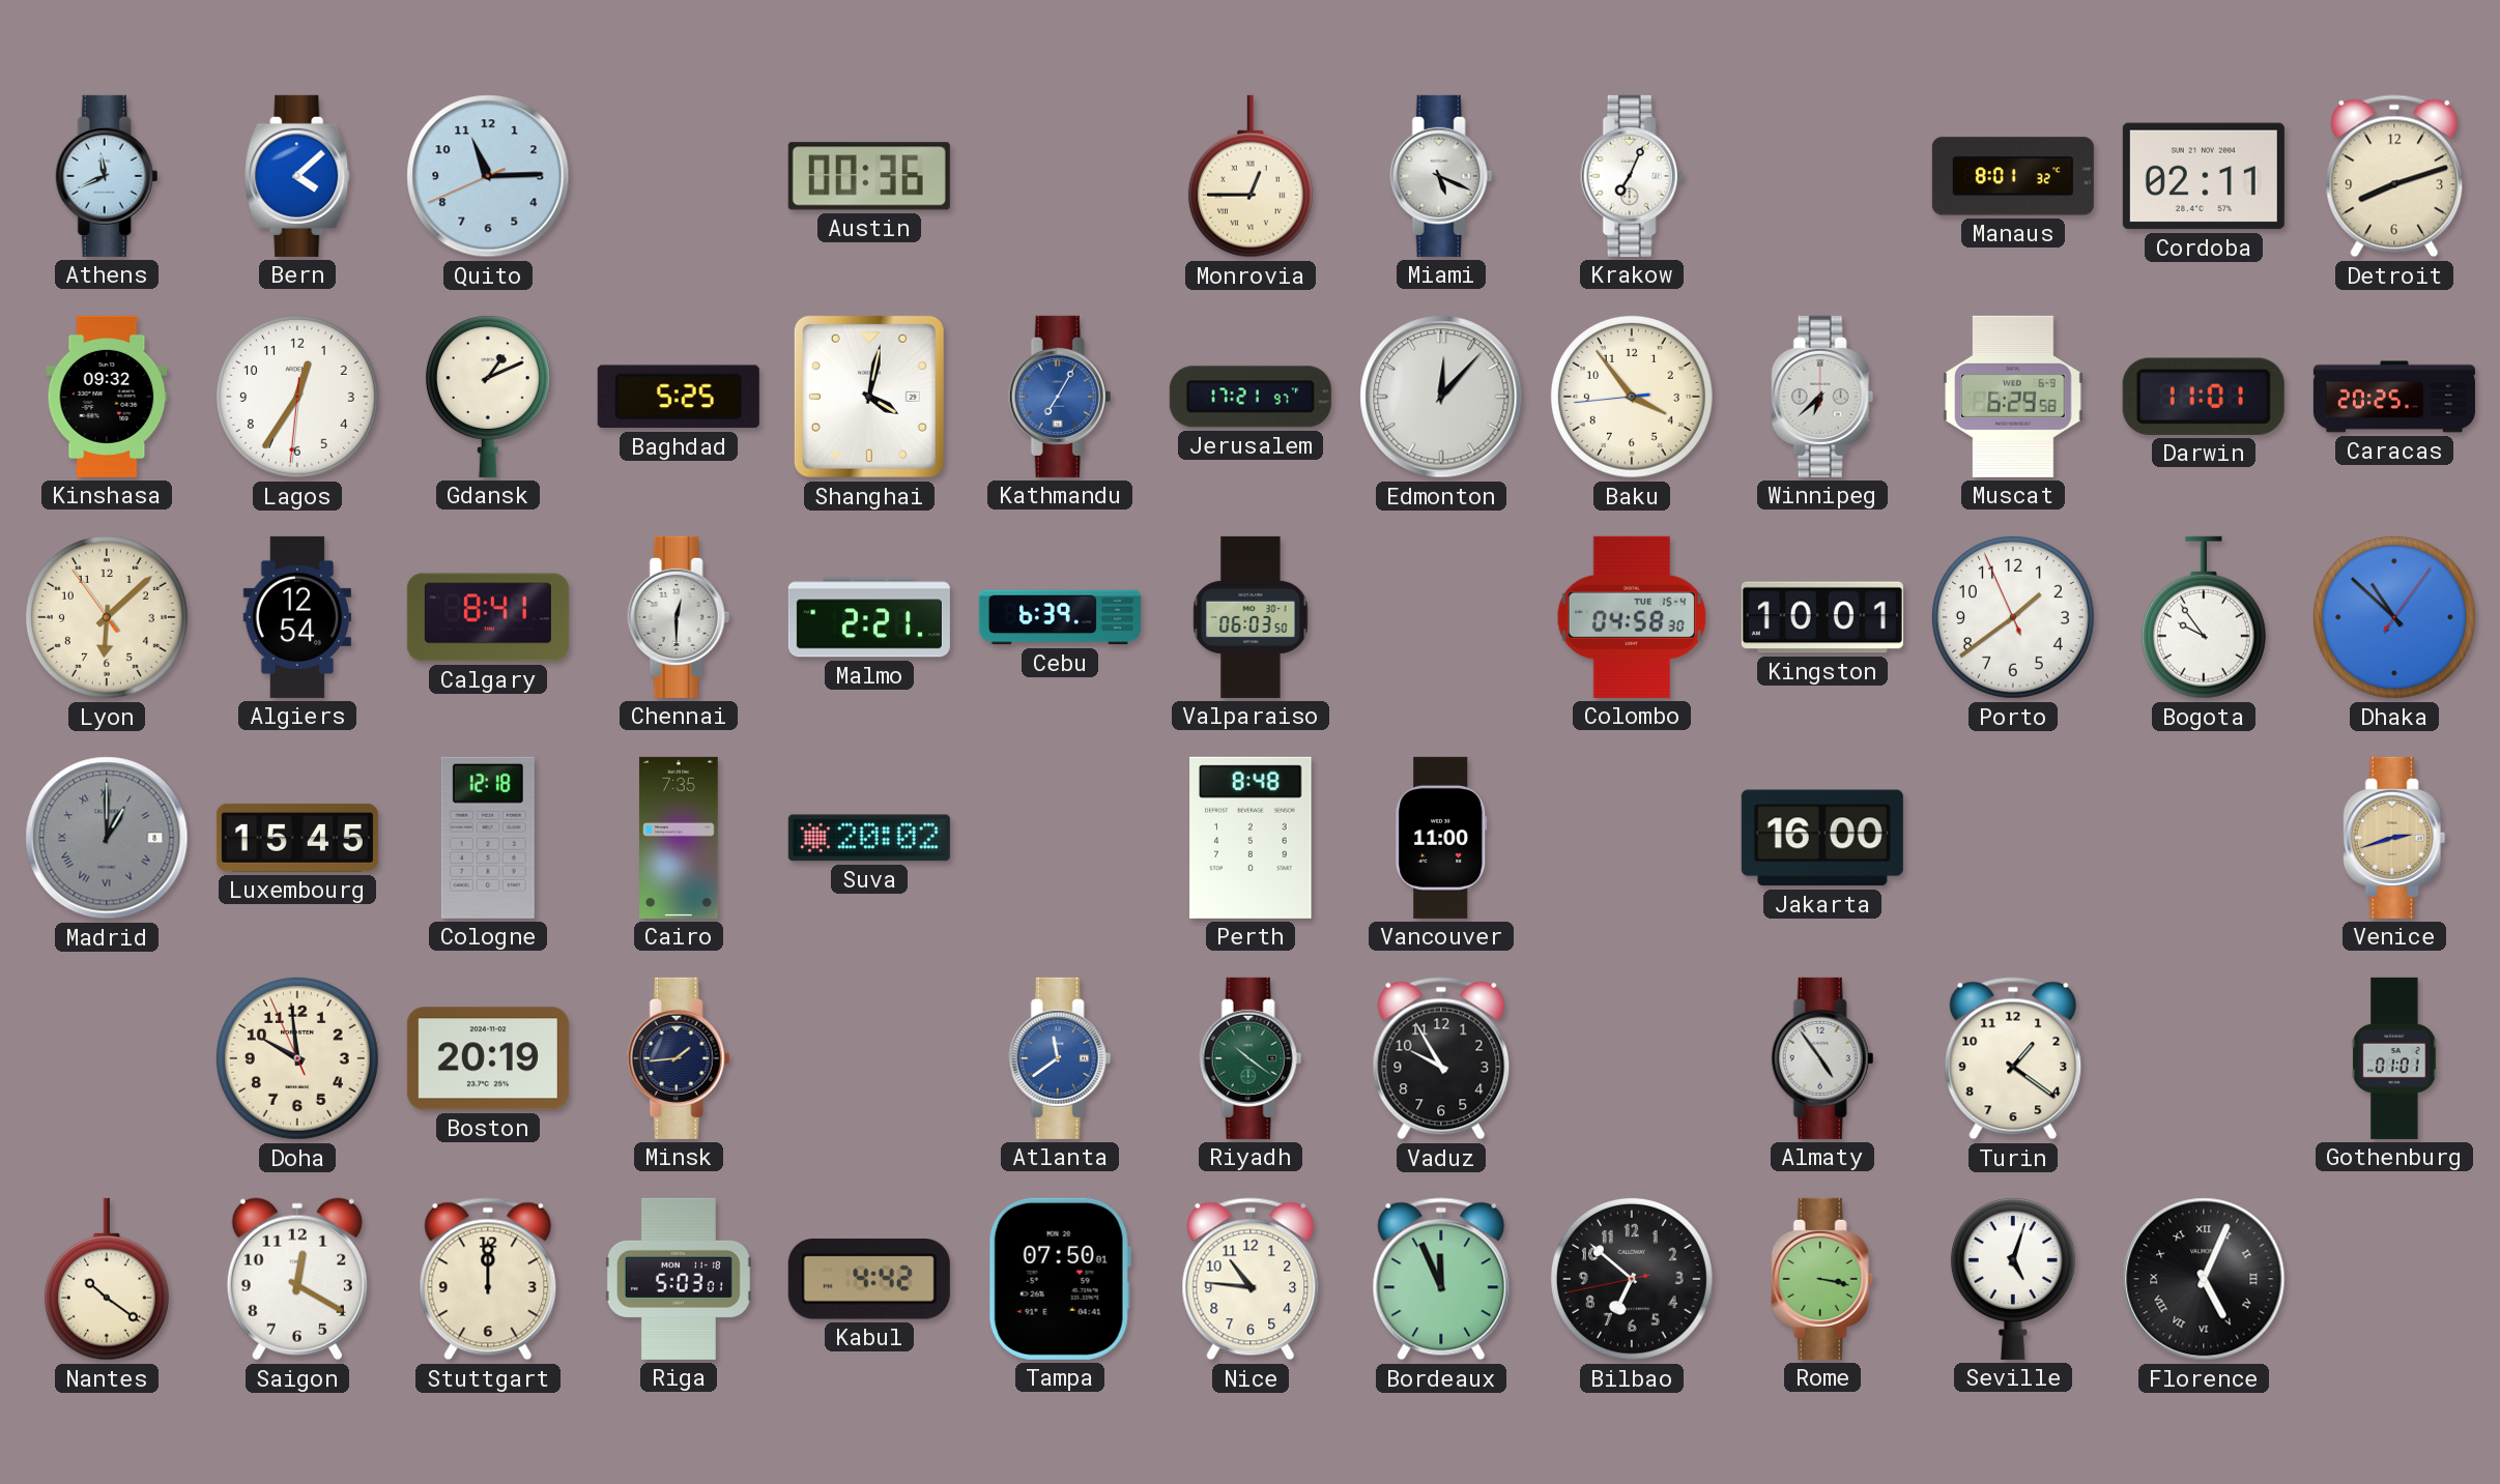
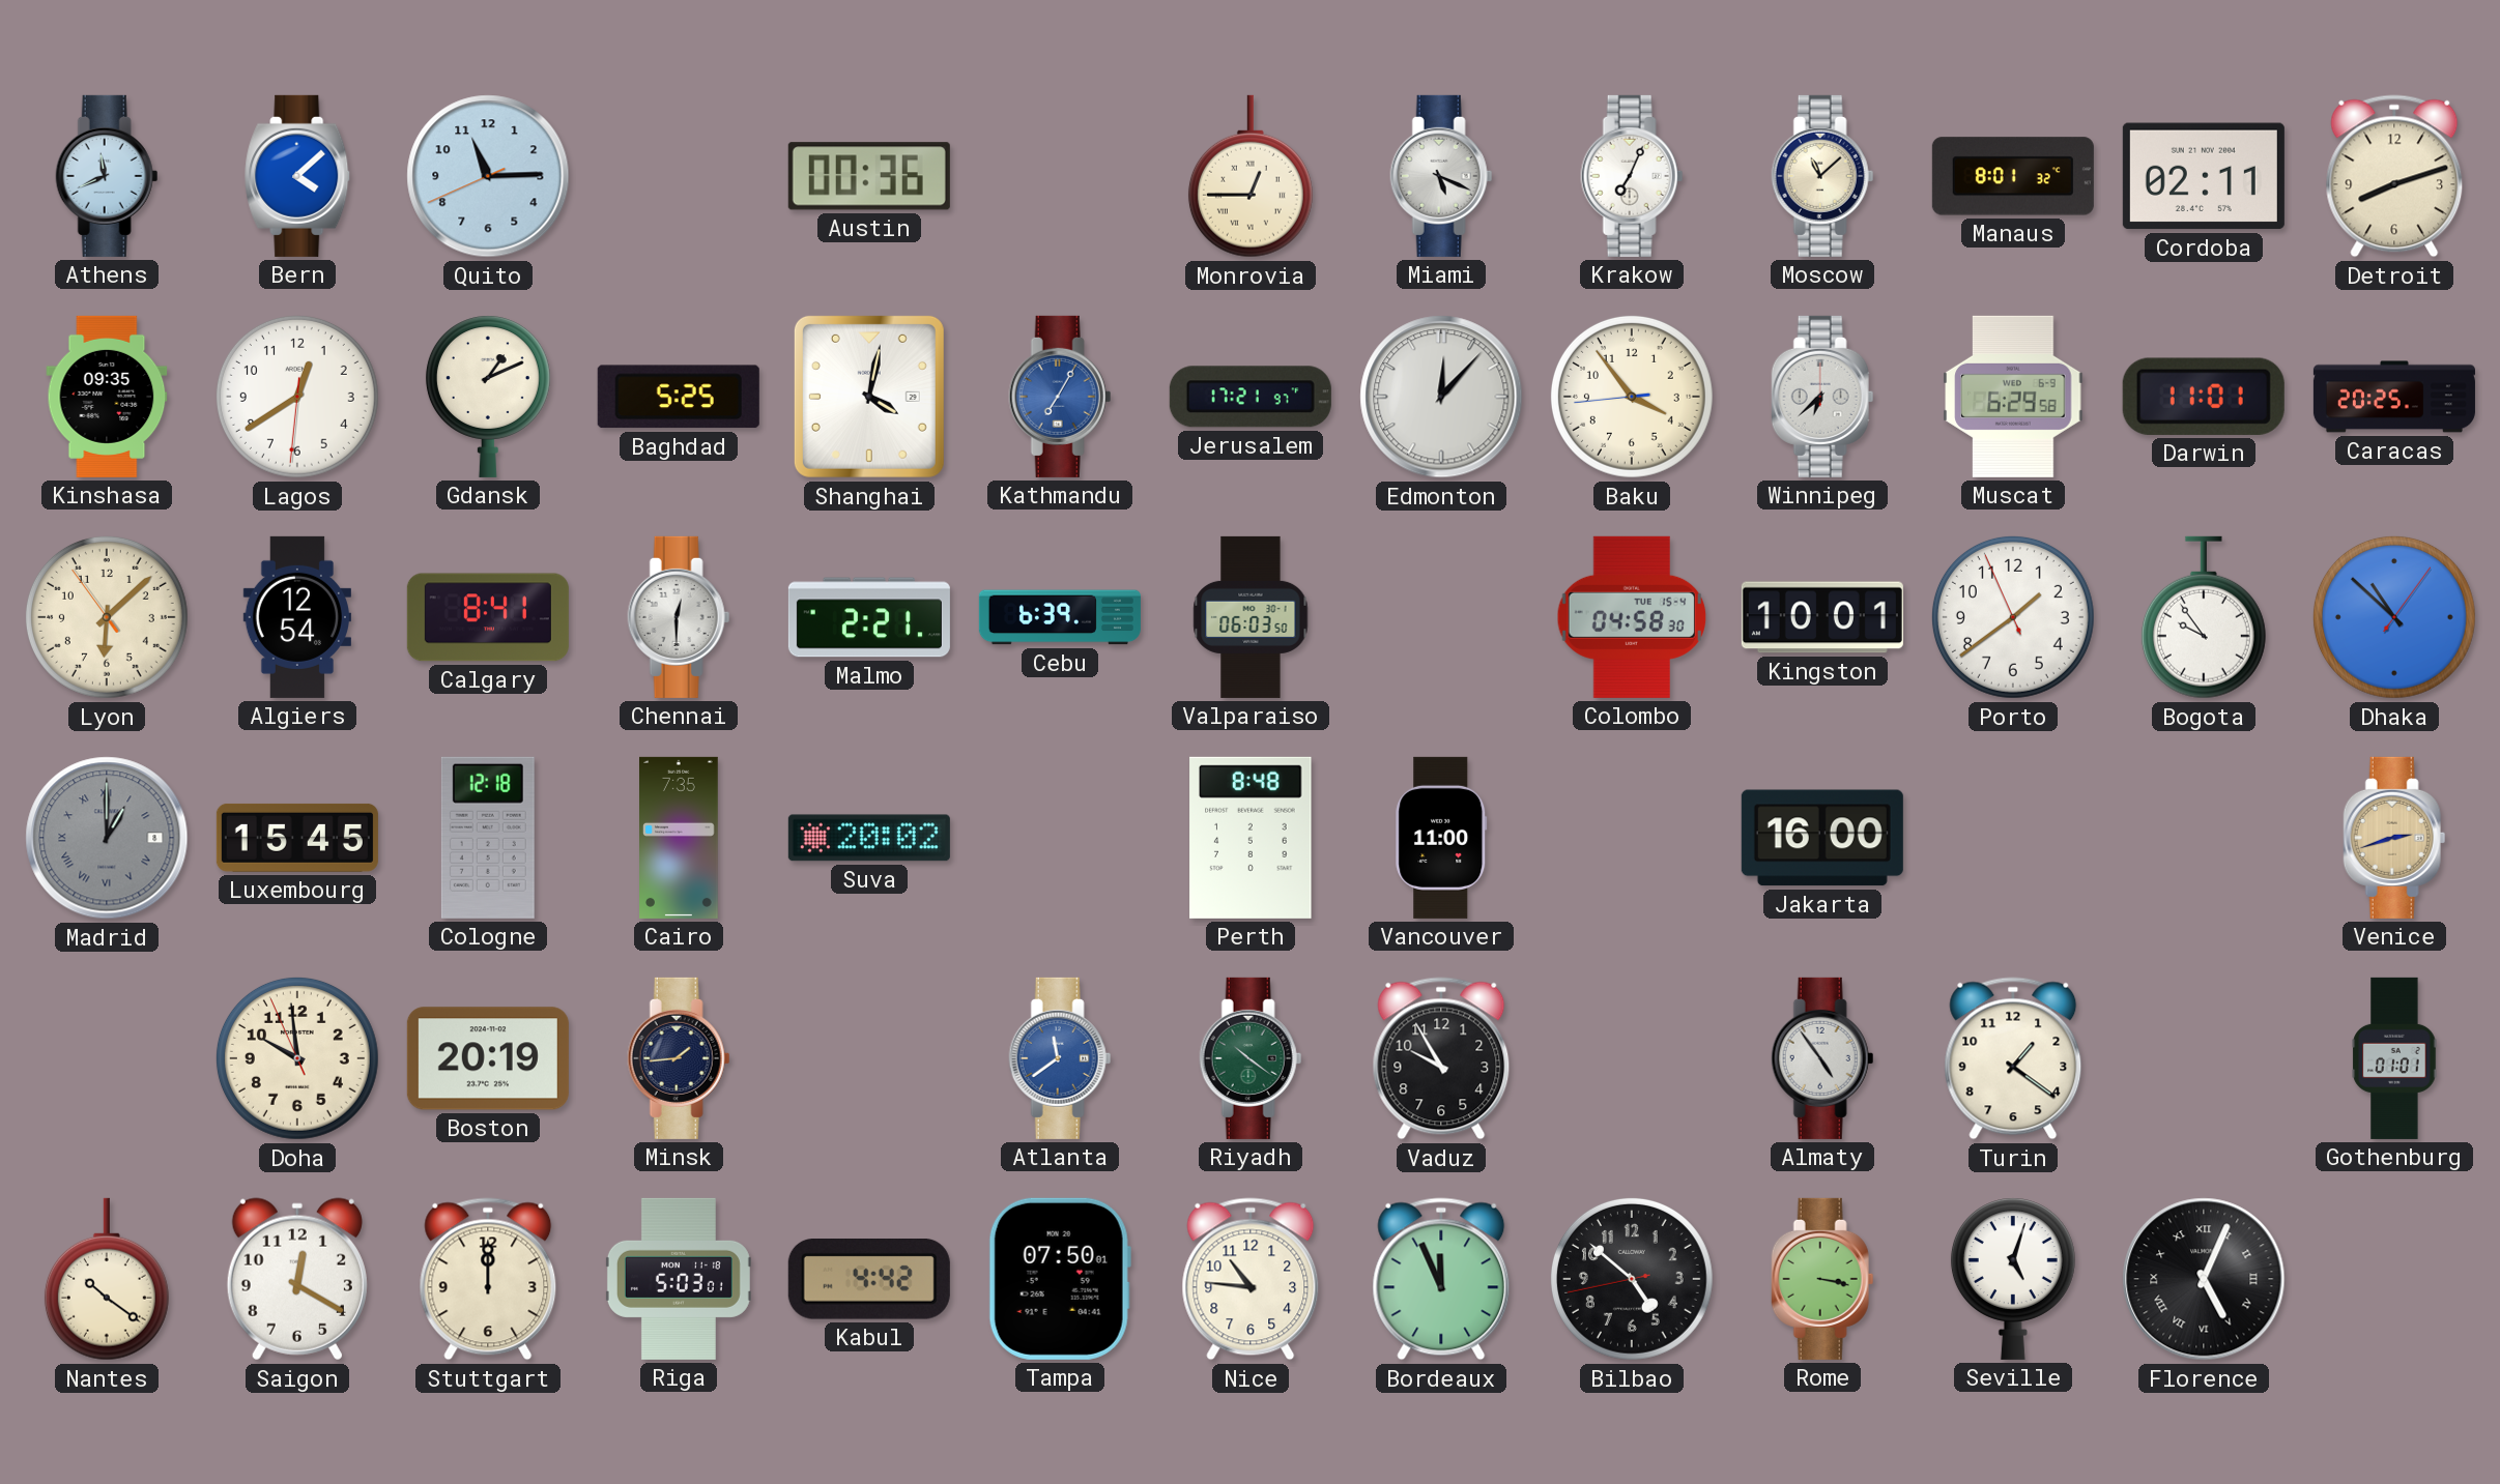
Moscow: none -> 11:08
Kinshasa: 09:32 -> 09:35
Lagos: 12:35 -> 12:39
Bilbao: 6:51 -> 4:51
